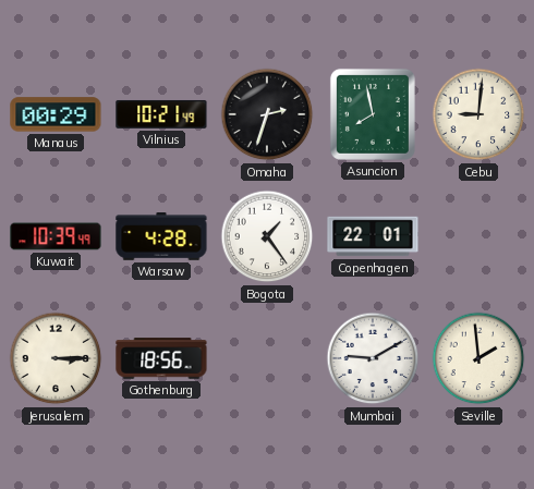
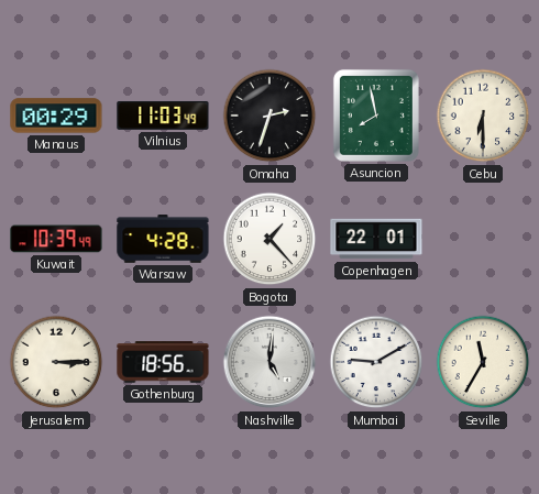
Vilnius: 10:21 -> 11:03
Cebu: 9:01 -> 6:30
Bogota: 1:24 -> 1:23
Nashville: none -> 5:01
Seville: 1:59 -> 11:35
